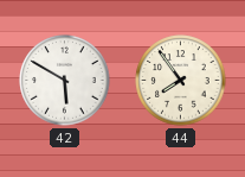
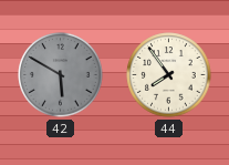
42 dial: white -> grey
